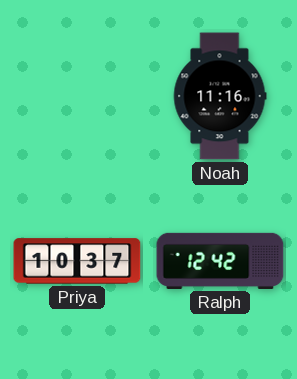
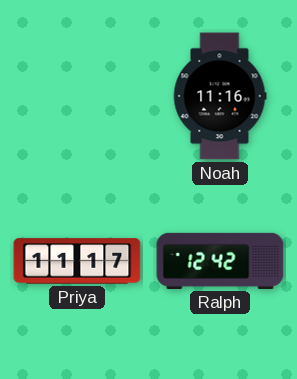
Priya: 10:37 -> 11:17
